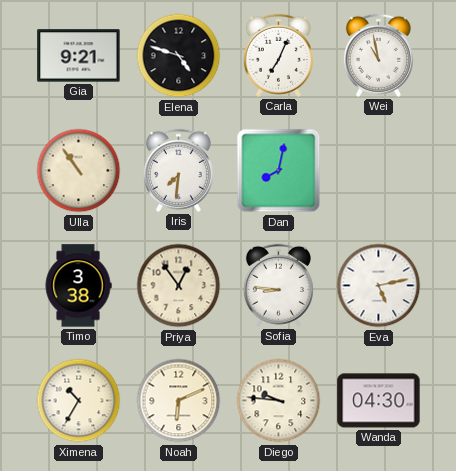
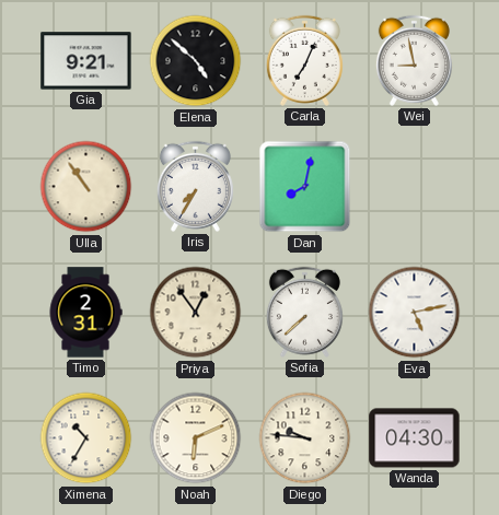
Elena: 4:48 -> 4:52
Wei: 10:58 -> 8:58
Iris: 7:31 -> 7:35
Timo: 3:38 -> 2:31
Sofia: 8:46 -> 7:38
